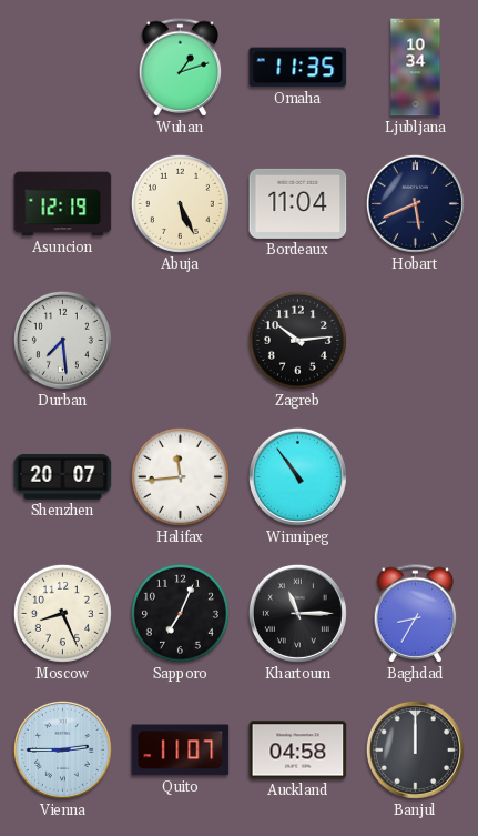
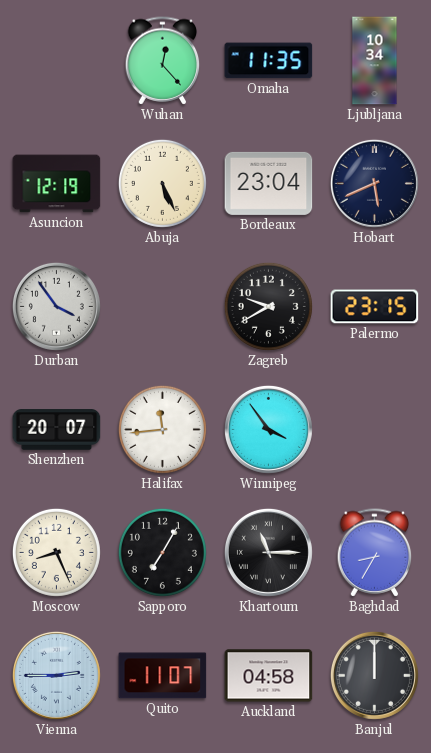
Wuhan: 1:12 -> 12:23
Bordeaux: 11:04 -> 23:04
Durban: 7:29 -> 3:54
Zagreb: 10:14 -> 9:40
Palermo: none -> 23:15
Winnipeg: 10:54 -> 3:54
Sapporo: 7:04 -> 7:05
